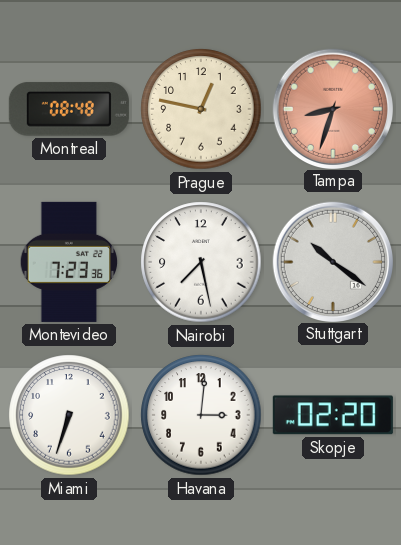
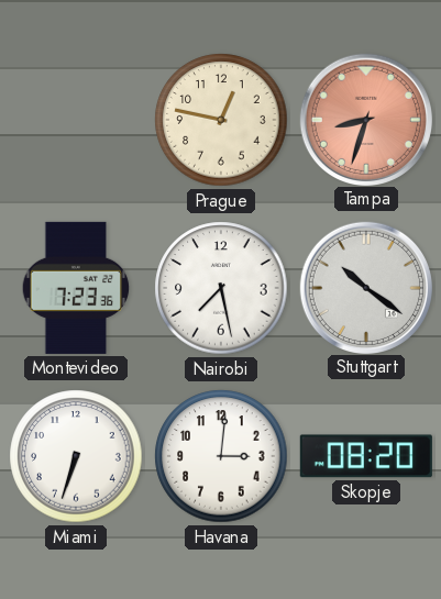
Montreal: 08:48 -> none
Skopje: 02:20 -> 08:20
